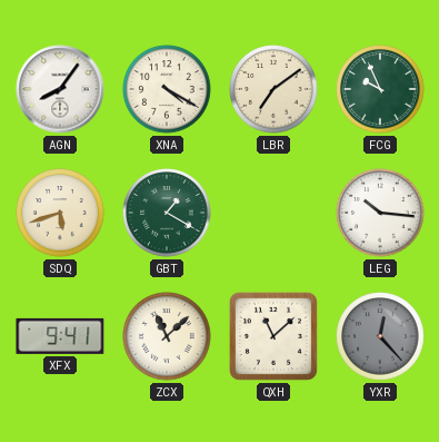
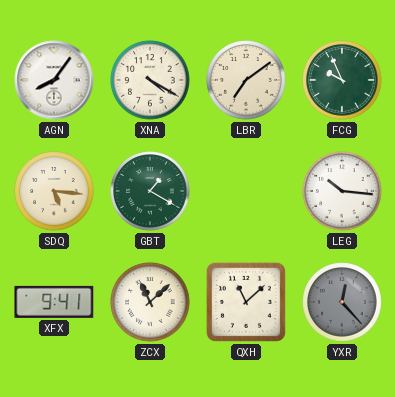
SDQ: 5:42 -> 5:16
